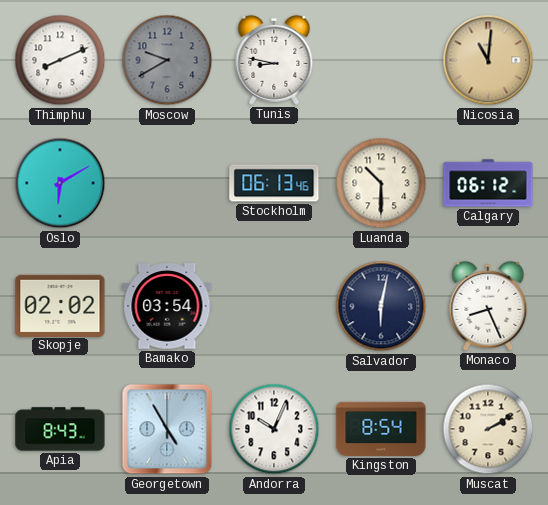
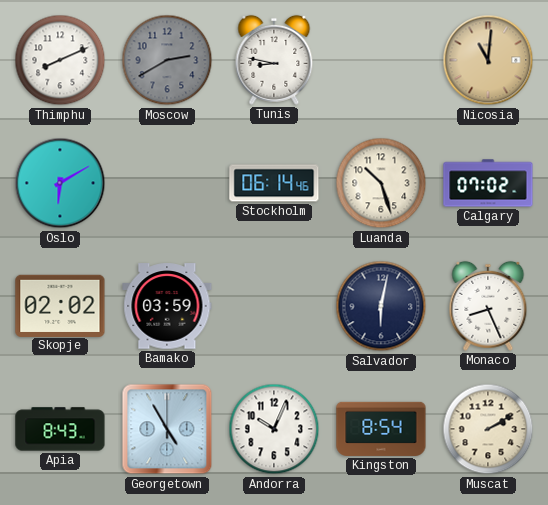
Moscow: 9:40 -> 2:40
Stockholm: 06:13 -> 06:14
Luanda: 10:30 -> 10:27
Calgary: 06:12 -> 07:02
Bamako: 03:54 -> 03:59
